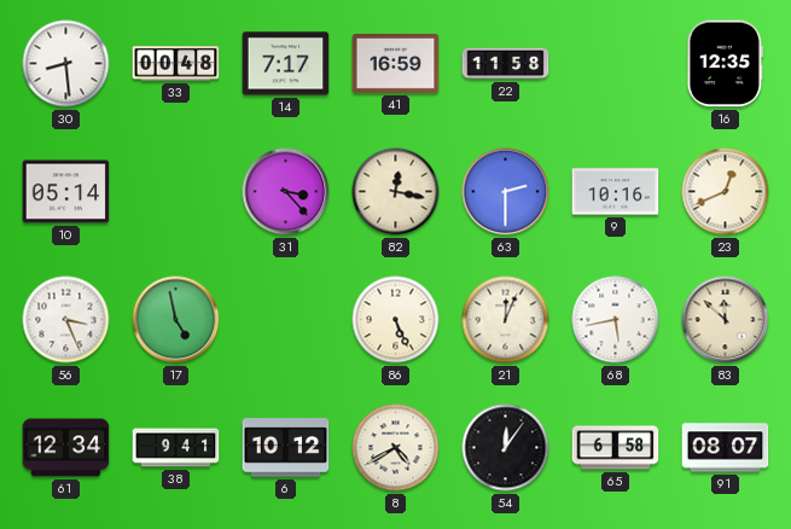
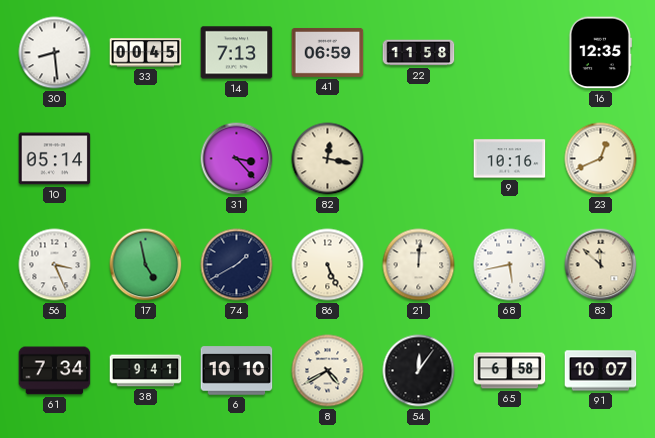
33: 00:48 -> 00:45
14: 7:17 -> 7:13
41: 16:59 -> 06:59
63: 2:30 -> none
74: none -> 1:40
21: 12:04 -> 12:01
61: 12:34 -> 7:34
6: 10:12 -> 10:10
91: 08:07 -> 10:07
